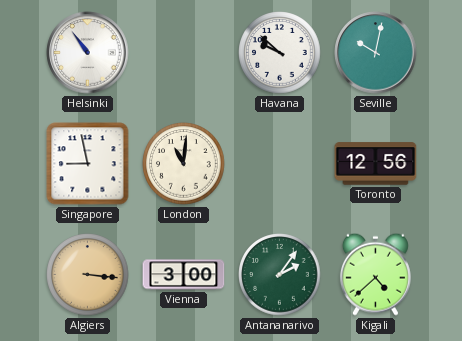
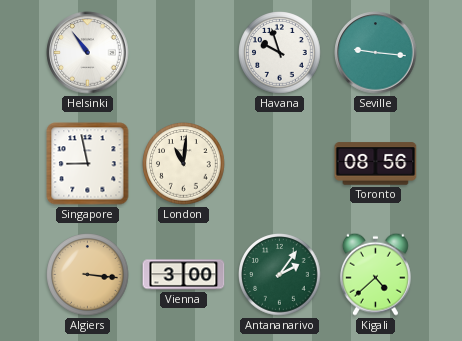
Havana: 9:52 -> 9:57
Seville: 10:02 -> 9:16
Toronto: 12:56 -> 08:56
